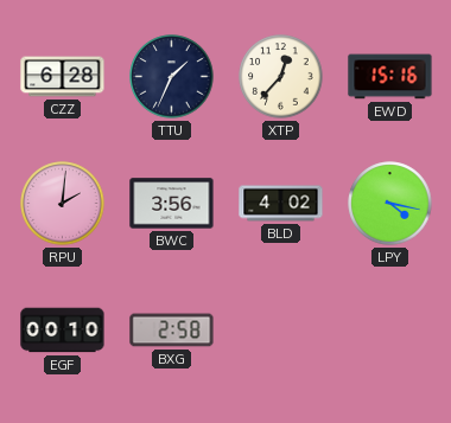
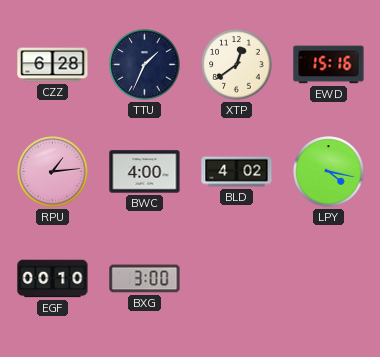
XTP: 12:37 -> 12:39
RPU: 2:01 -> 1:14
BWC: 3:56 -> 4:00
BXG: 2:58 -> 3:00
